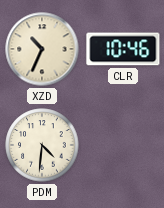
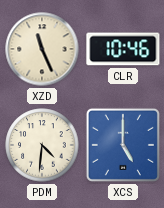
XZD: 10:34 -> 11:26
XCS: none -> 5:00
